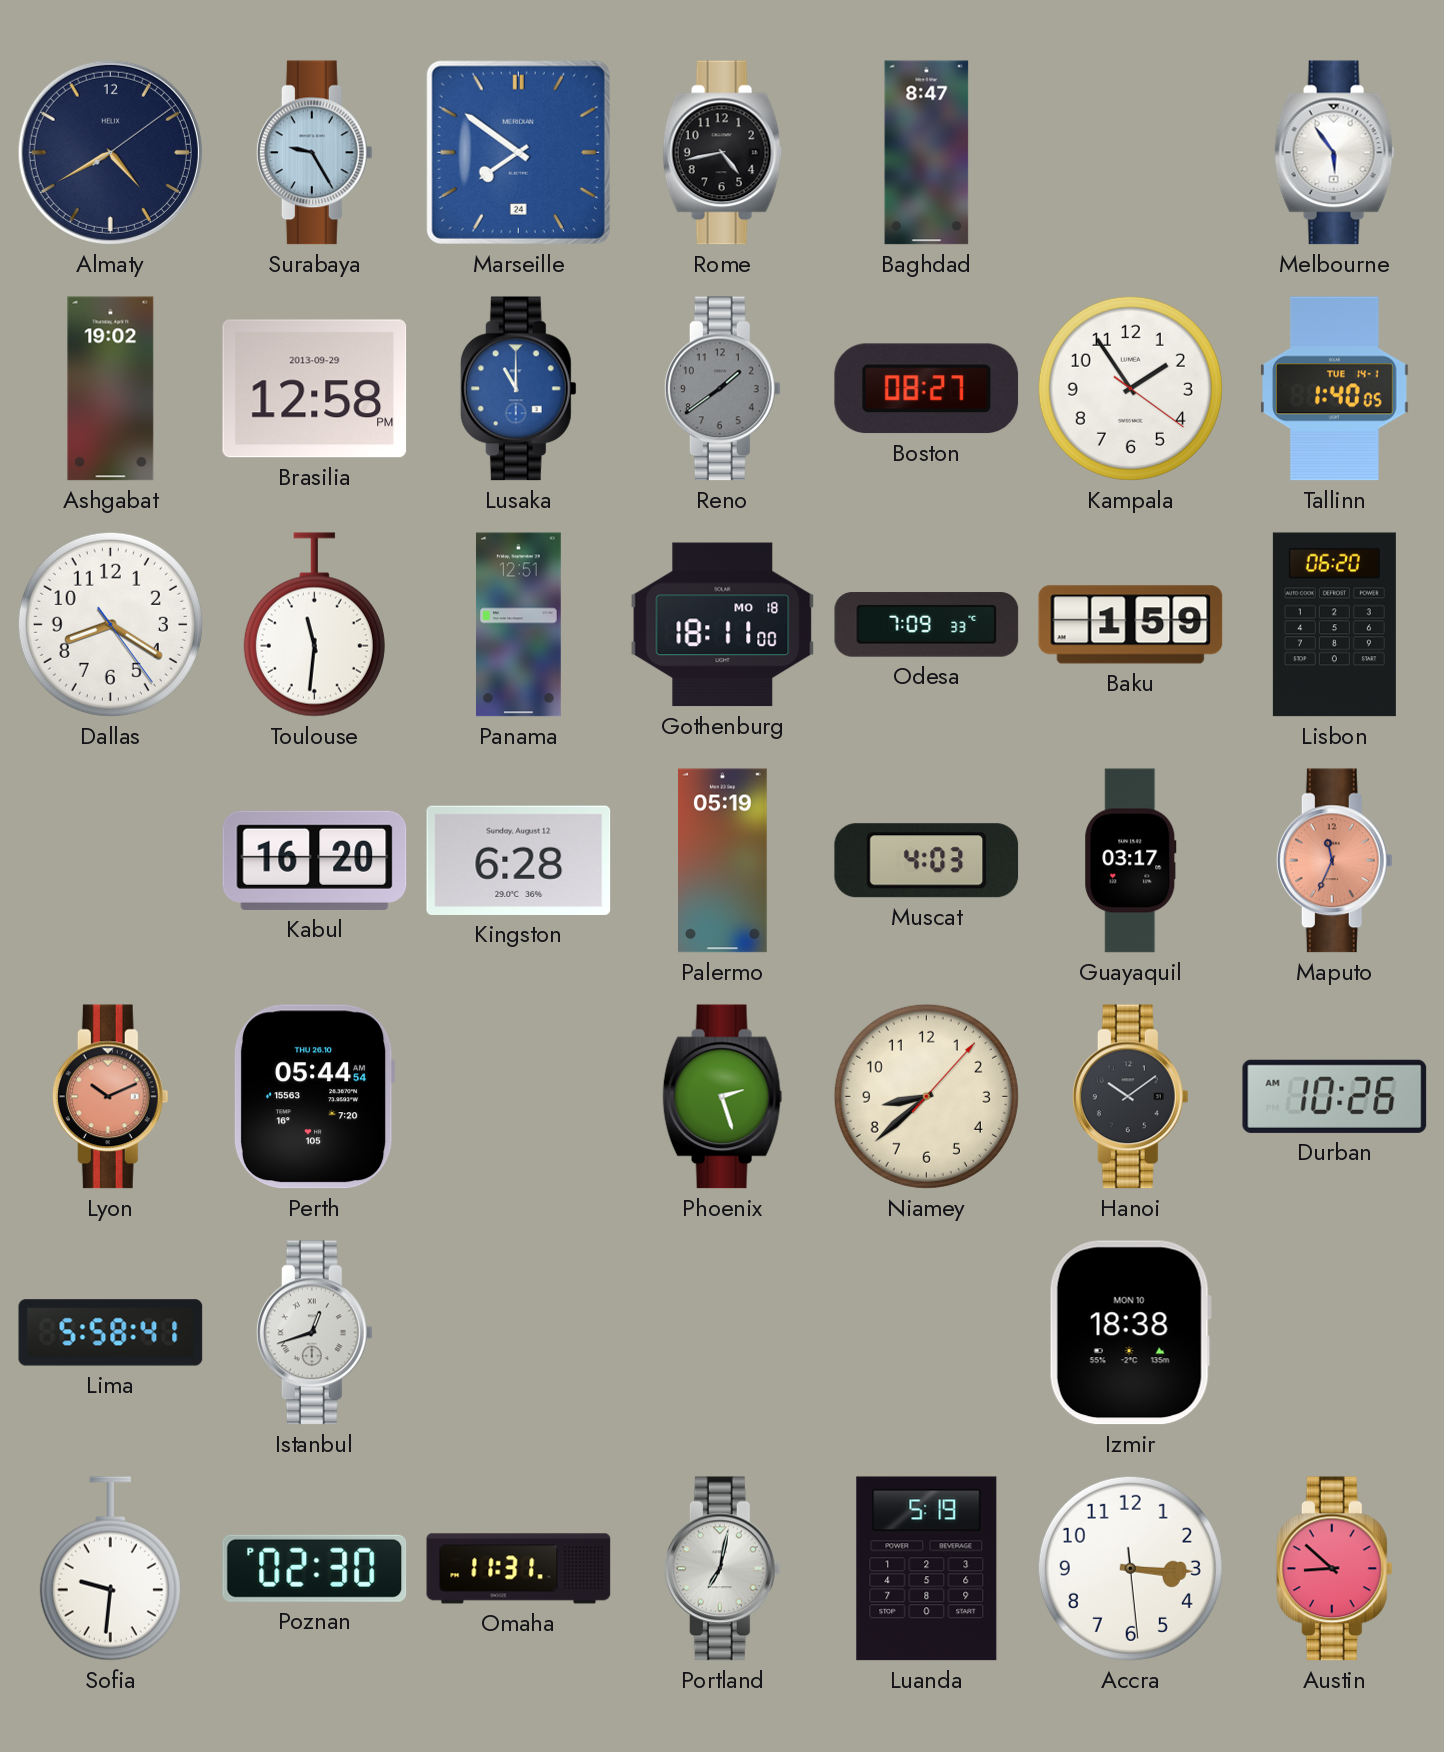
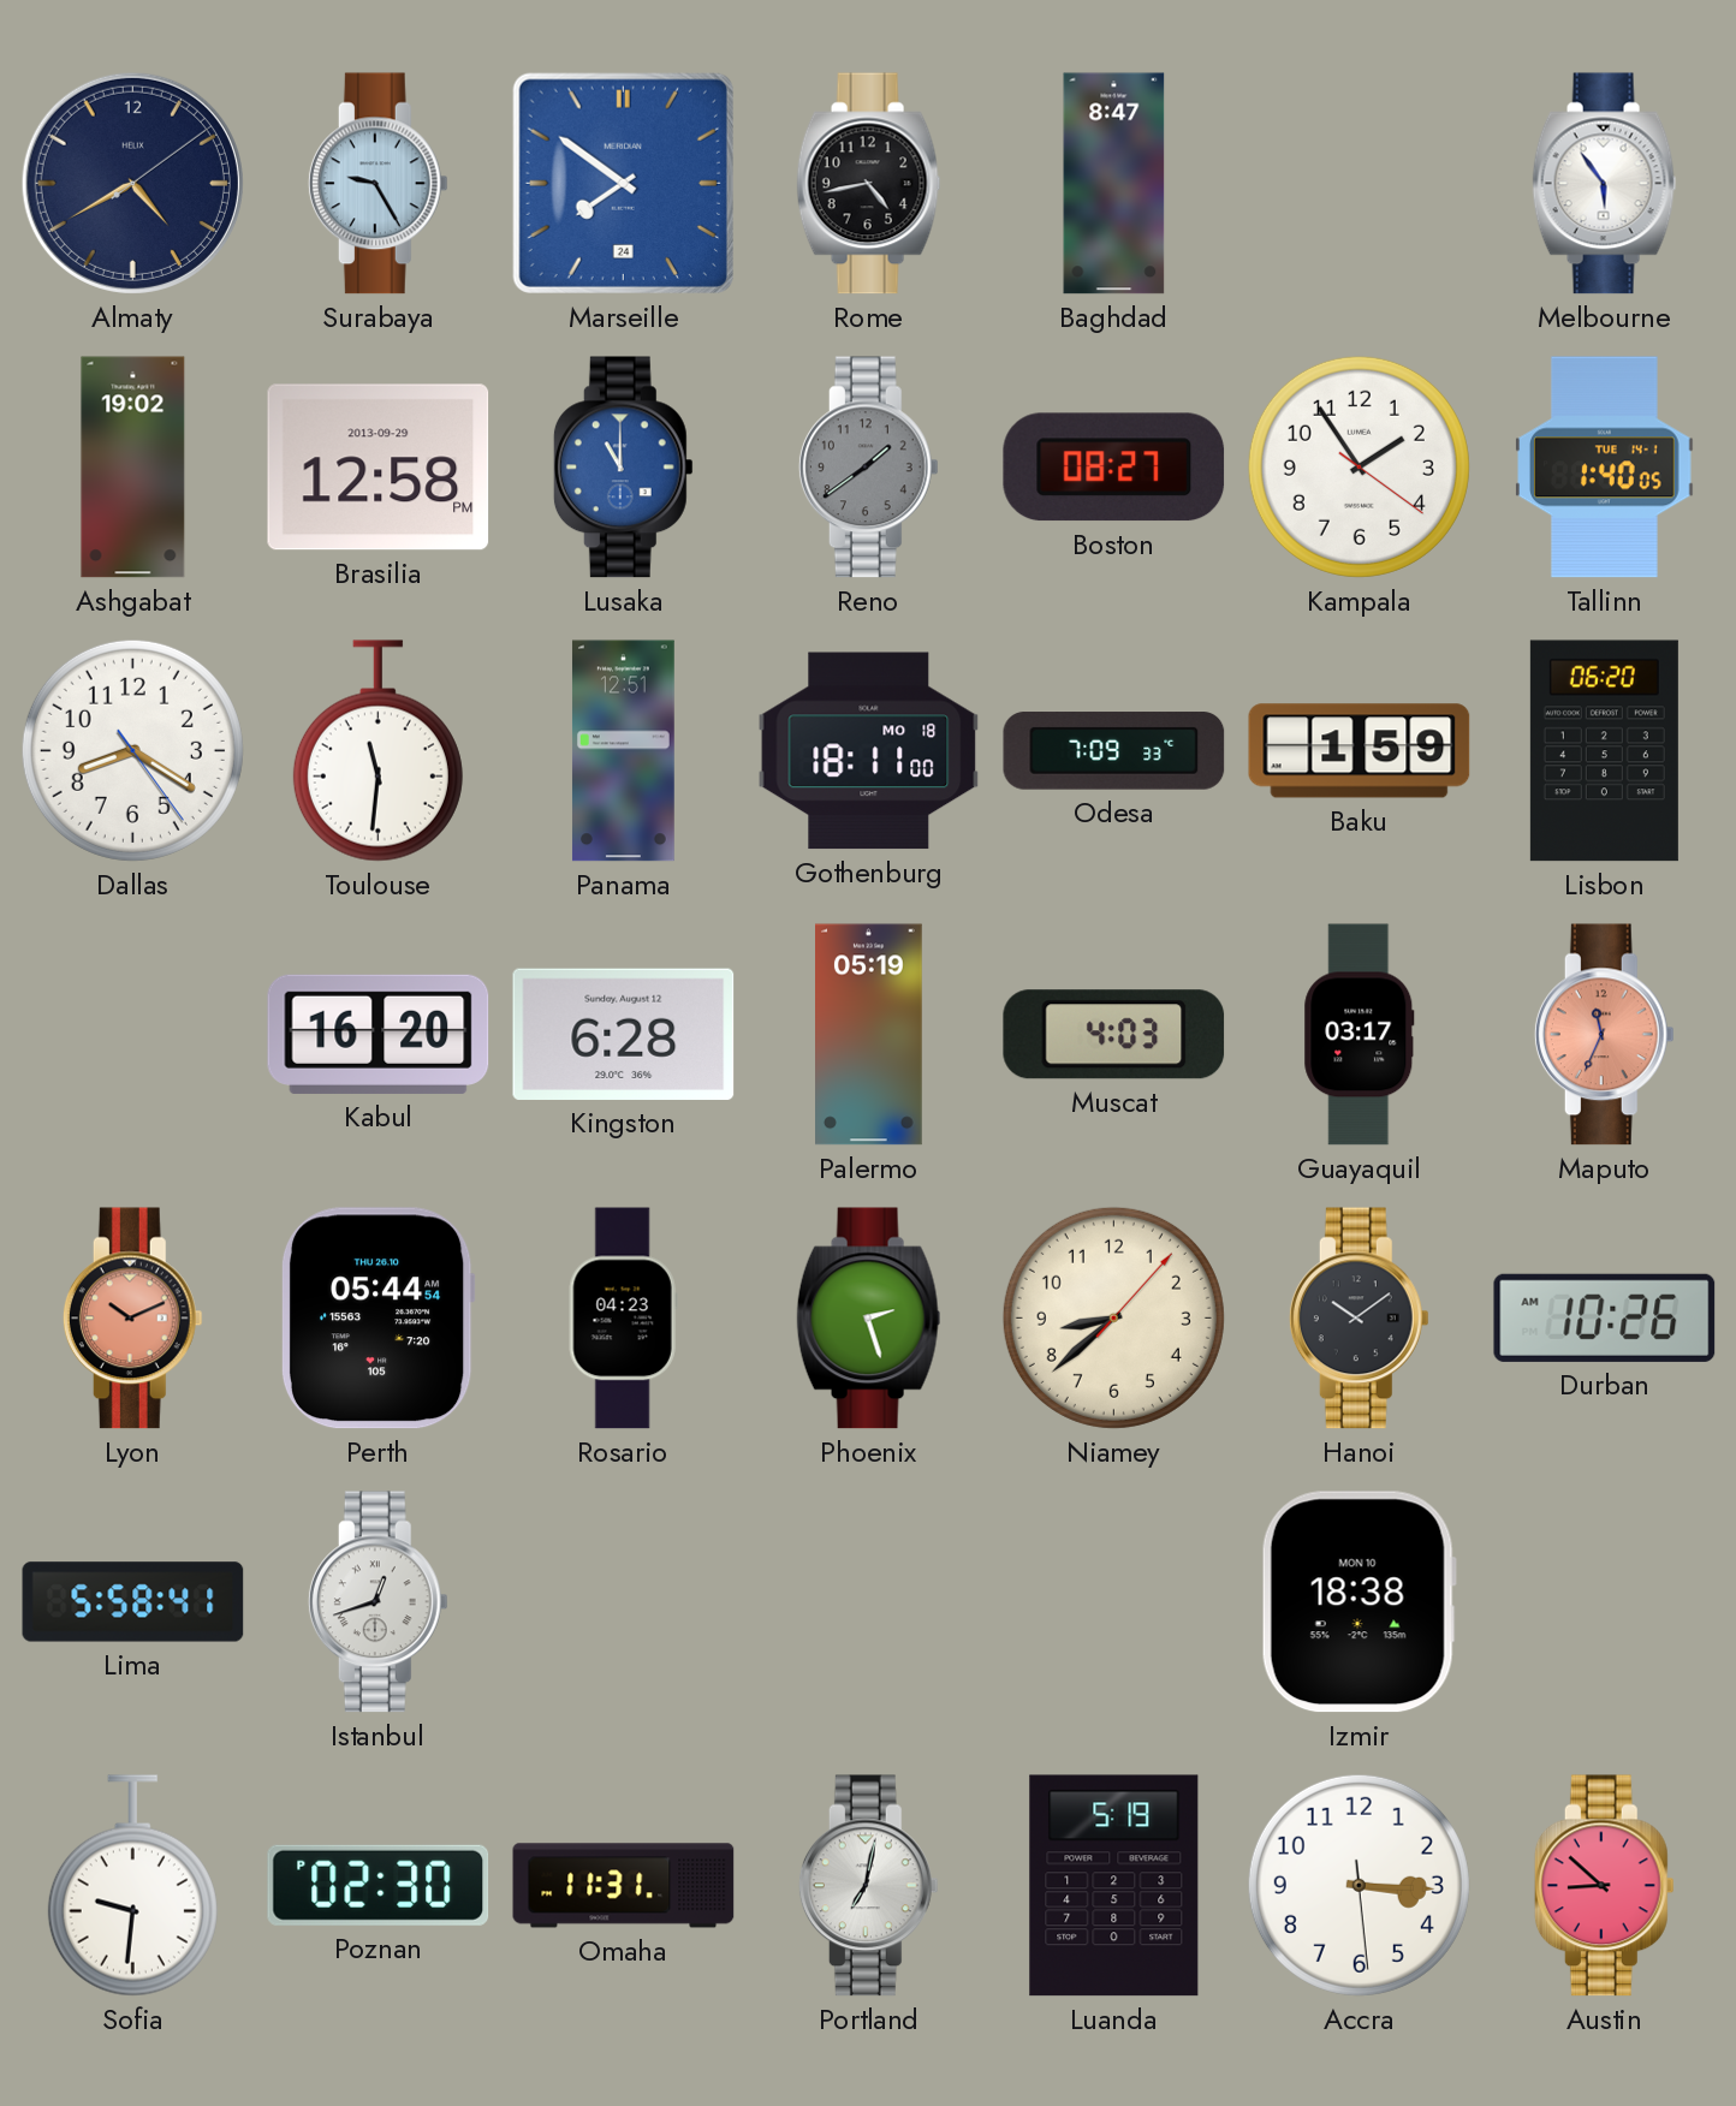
Rosario: none -> 04:23
